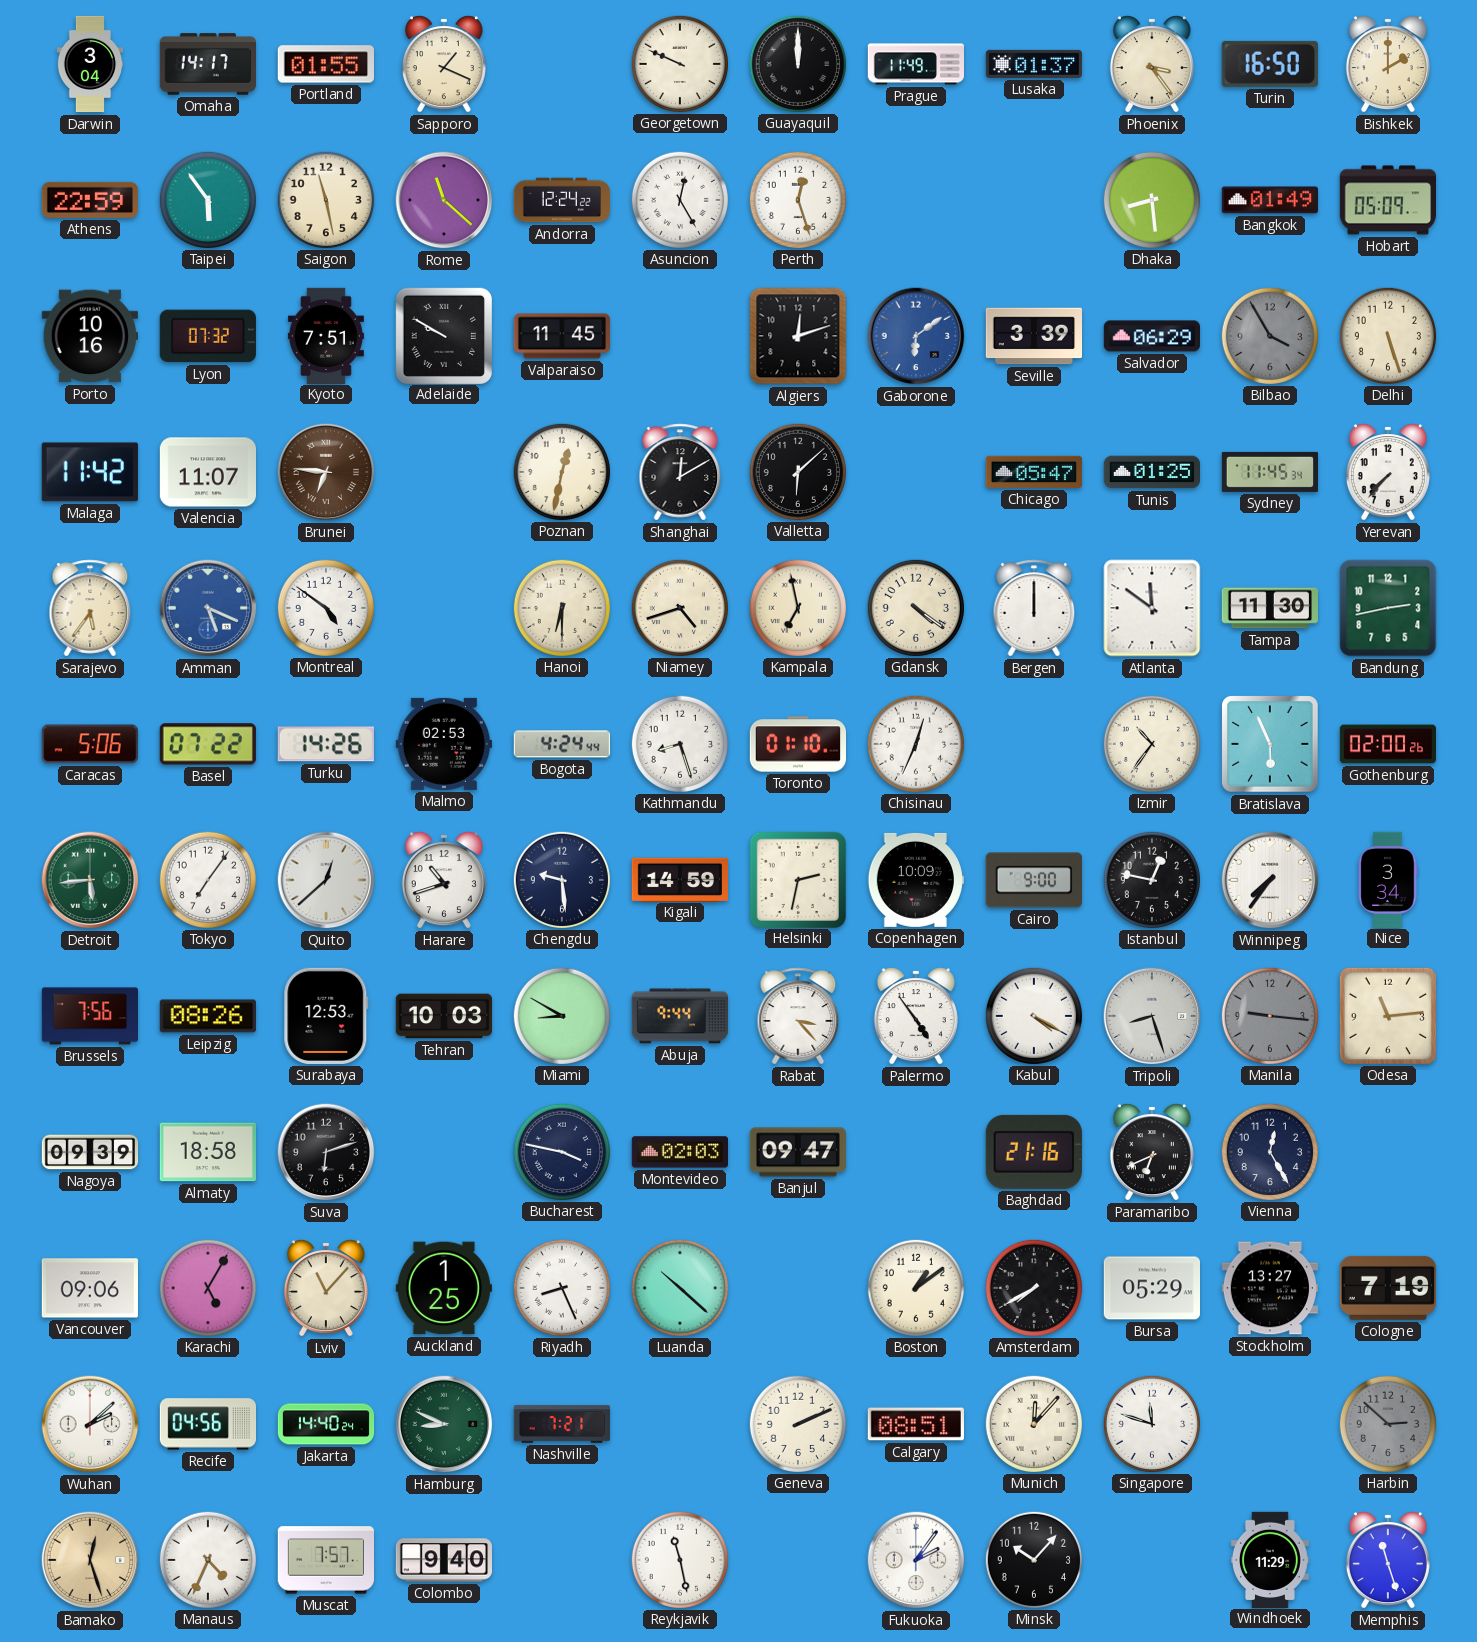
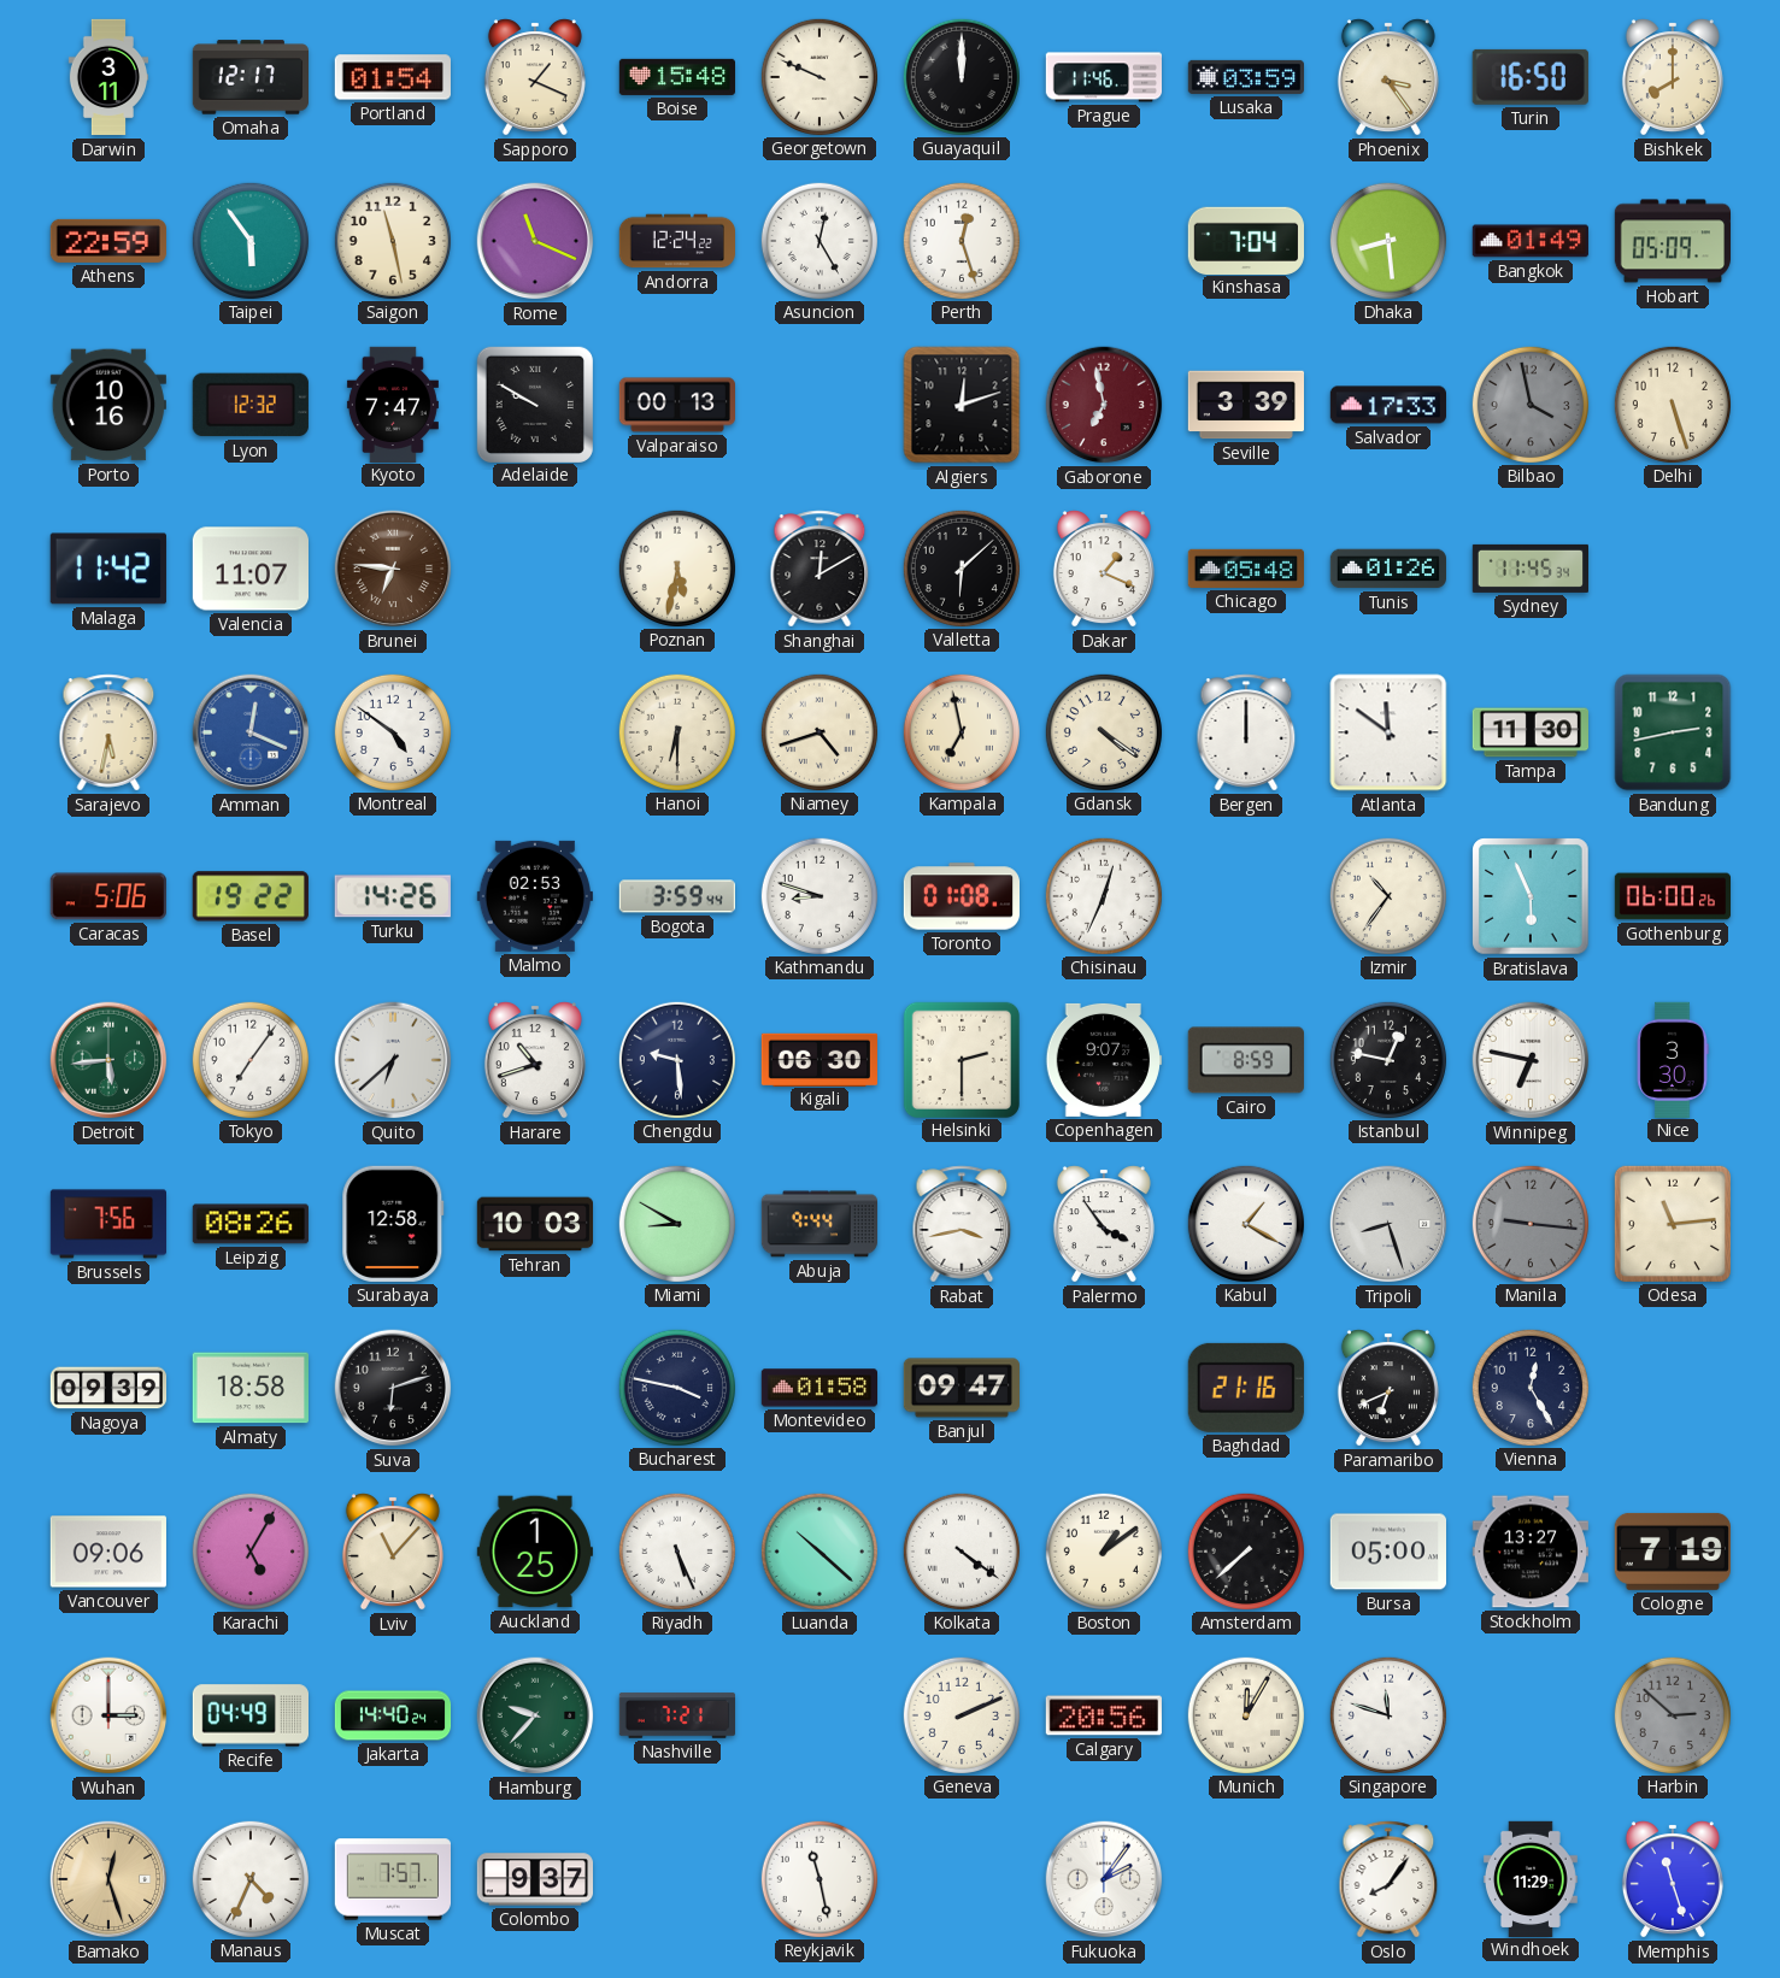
Darwin: 3:04 -> 3:11
Omaha: 14:17 -> 12:17
Portland: 01:55 -> 01:54
Boise: none -> 15:48
Prague: 11:49 -> 11:46
Lusaka: 01:37 -> 03:59
Bishkek: 2:00 -> 8:00
Rome: 11:22 -> 11:19
Kinshasa: none -> 7:04
Lyon: 07:32 -> 12:32
Kyoto: 7:51 -> 7:47
Valparaiso: 11:45 -> 00:13
Gaborone: 6:09 -> 6:58
Gaborone dial: blue -> burgundy
Salvador: 06:29 -> 17:33
Bilbao: 3:55 -> 3:58
Poznan: 12:32 -> 5:32
Dakar: none -> 1:19
Chicago: 05:47 -> 05:48
Tunis: 01:25 -> 01:26
Yerevan: 7:37 -> none
Sarajevo: 5:36 -> 5:32
Amman: 5:19 -> 12:19
Basel: 07:22 -> 19:22
Bogota: 4:24 -> 3:59
Kathmandu: 8:27 -> 8:48
Toronto: 01:10 -> 01:08
Gothenburg: 02:00 -> 06:00
Quito: 12:38 -> 6:38
Kigali: 14:59 -> 06:30
Helsinki: 2:32 -> 2:30
Copenhagen: 10:09 -> 9:07
Cairo: 9:00 -> 8:59
Winnipeg: 7:36 -> 6:47
Nice: 3:34 -> 3:30
Surabaya: 12:53 -> 12:58
Rabat: 3:23 -> 3:43
Palermo: 4:54 -> 3:54
Kabul: 4:20 -> 1:20
Montevideo: 02:03 -> 01:58
Riyadh: 8:26 -> 5:26
Kolkata: none -> 4:21
Amsterdam: 7:40 -> 7:38
Bursa: 05:29 -> 05:00
Wuhan: 2:08 -> 3:00
Recife: 04:56 -> 04:49
Hamburg: 8:49 -> 9:37
Calgary: 08:51 -> 20:56
Munich: 12:07 -> 12:05
Colombo: 9:40 -> 9:37
Minsk: 10:07 -> none
Oslo: none -> 8:06
